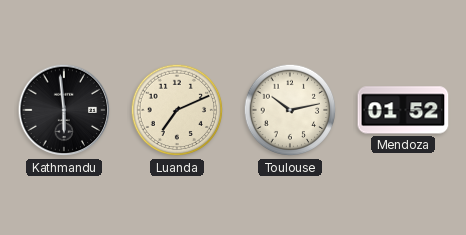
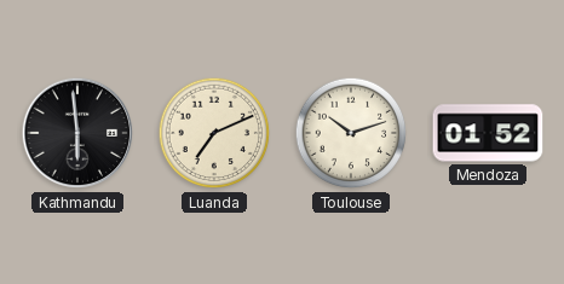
Toulouse: 10:13 -> 10:12
